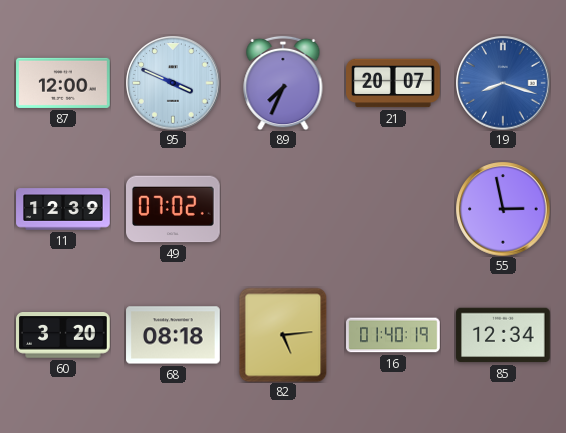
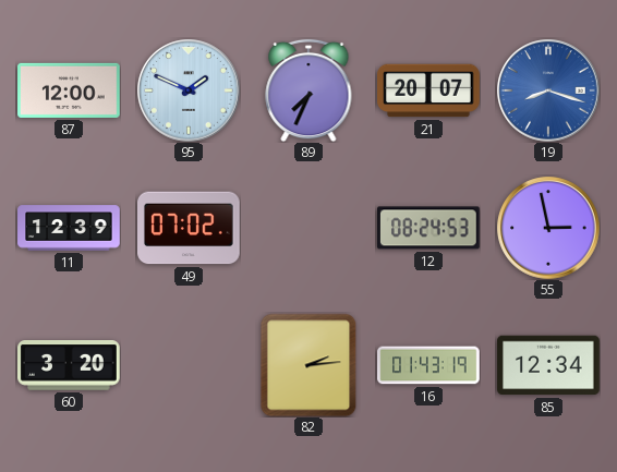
95: 3:49 -> 1:49
12: none -> 08:24
68: 08:18 -> none
82: 5:14 -> 2:14
16: 01:40 -> 01:43
